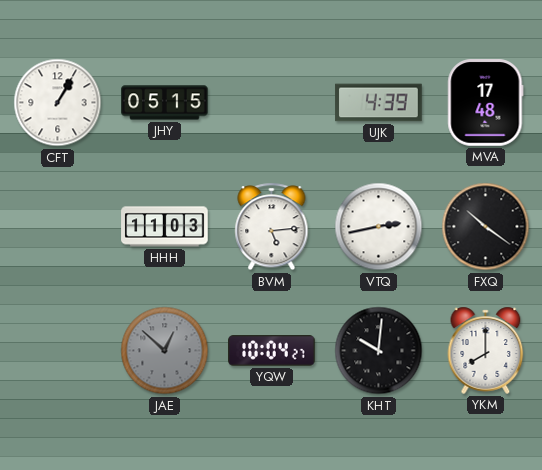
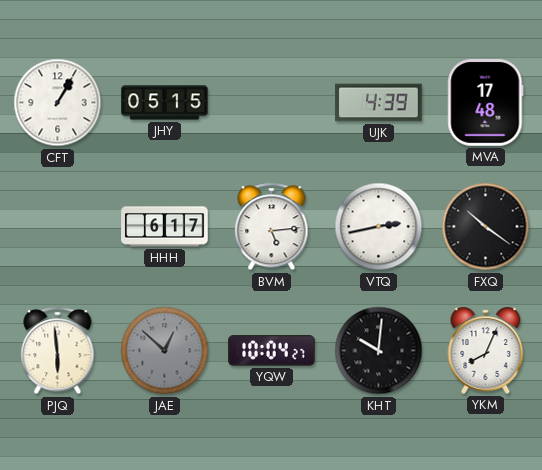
HHH: 11:03 -> 6:17
PJQ: none -> 5:59
YKM: 8:00 -> 8:04
